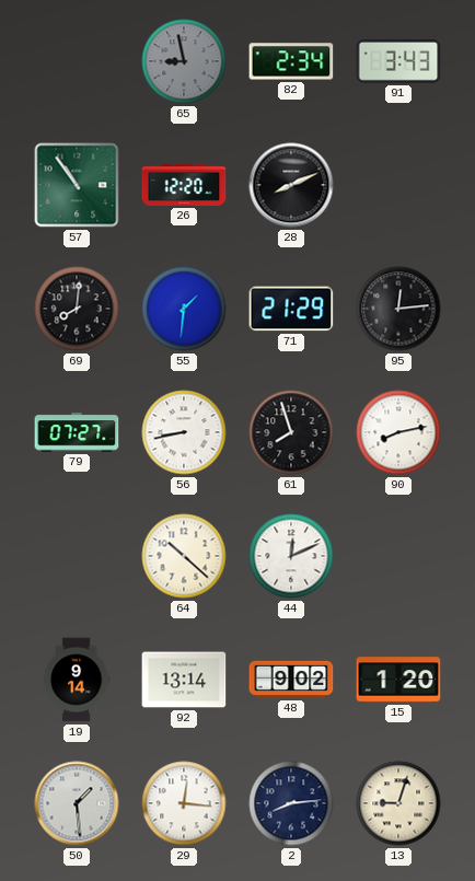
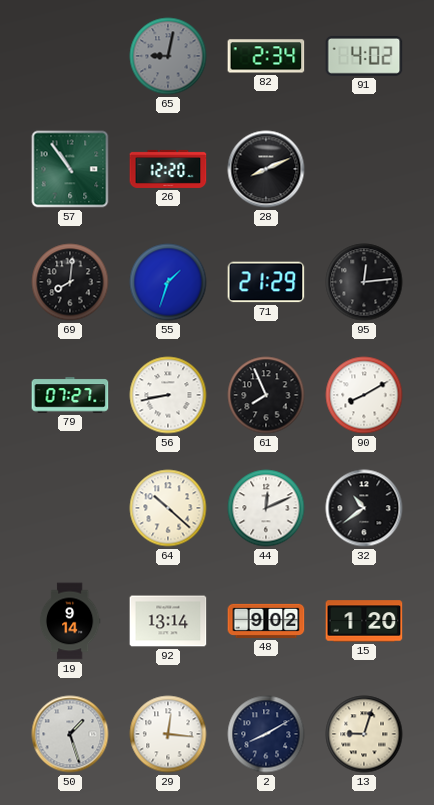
65: 8:58 -> 9:02
91: 3:43 -> 4:02
55: 1:31 -> 1:33
61: 7:57 -> 7:56
90: 8:13 -> 8:10
32: none -> 10:39
50: 1:29 -> 1:27
2: 8:14 -> 8:10
